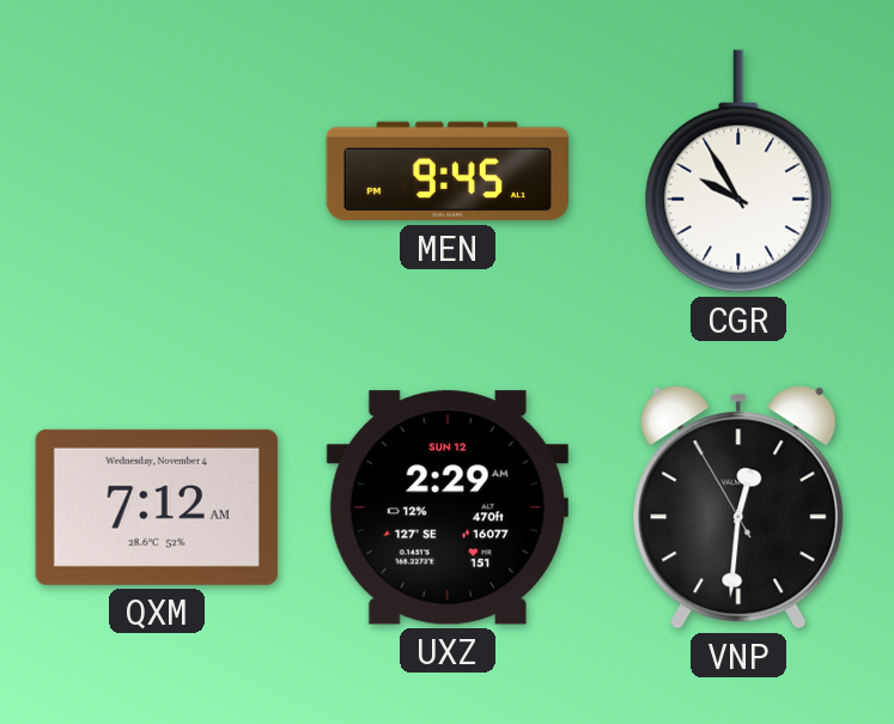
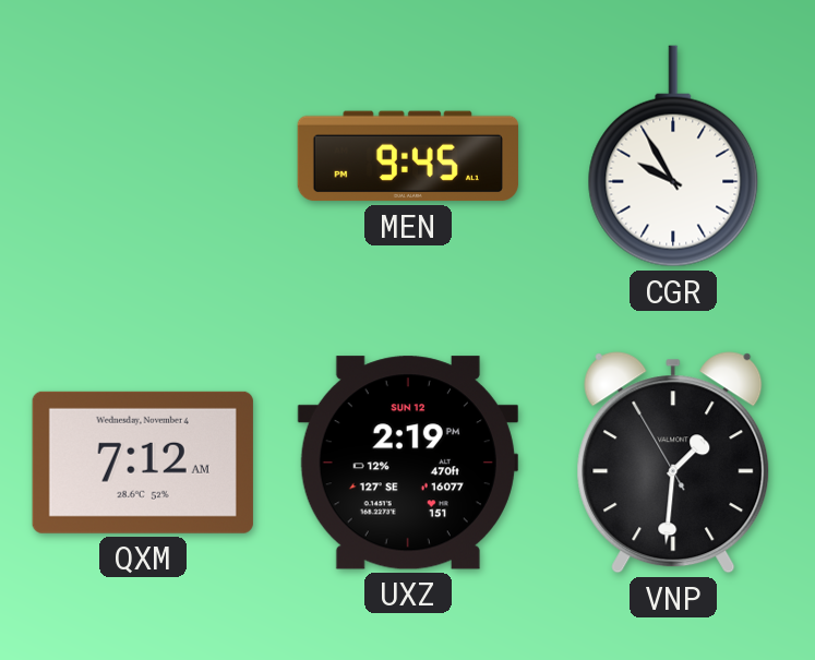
UXZ: 2:29 -> 2:19
VNP: 12:30 -> 1:30
